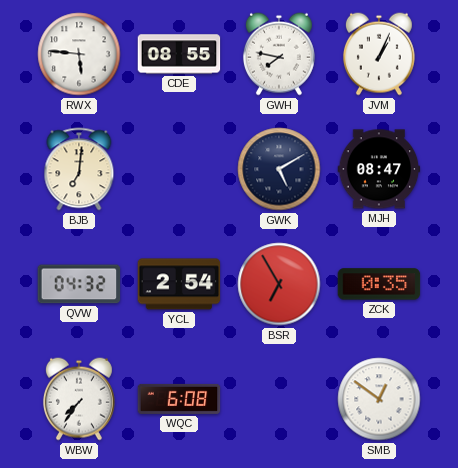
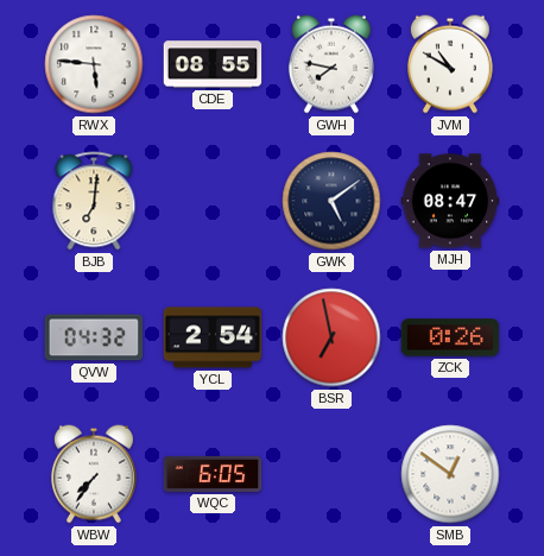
JVM: 1:04 -> 10:50
GWK: 5:10 -> 5:09
BSR: 6:55 -> 6:58
ZCK: 0:35 -> 0:26
WQC: 6:08 -> 6:05
